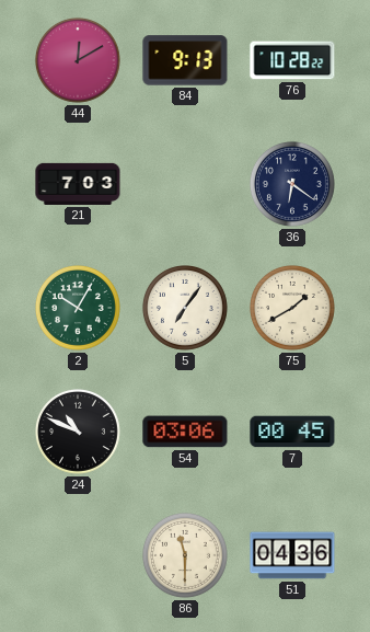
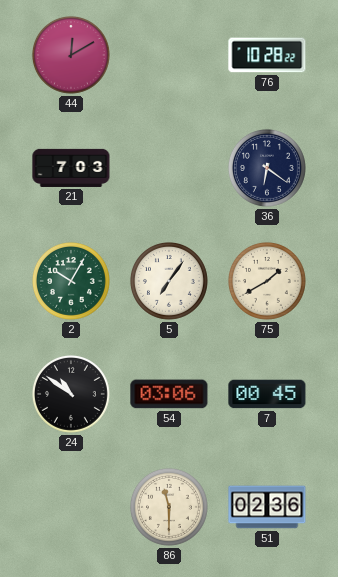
84: 9:13 -> none
24: 10:49 -> 10:51
51: 04:36 -> 02:36
